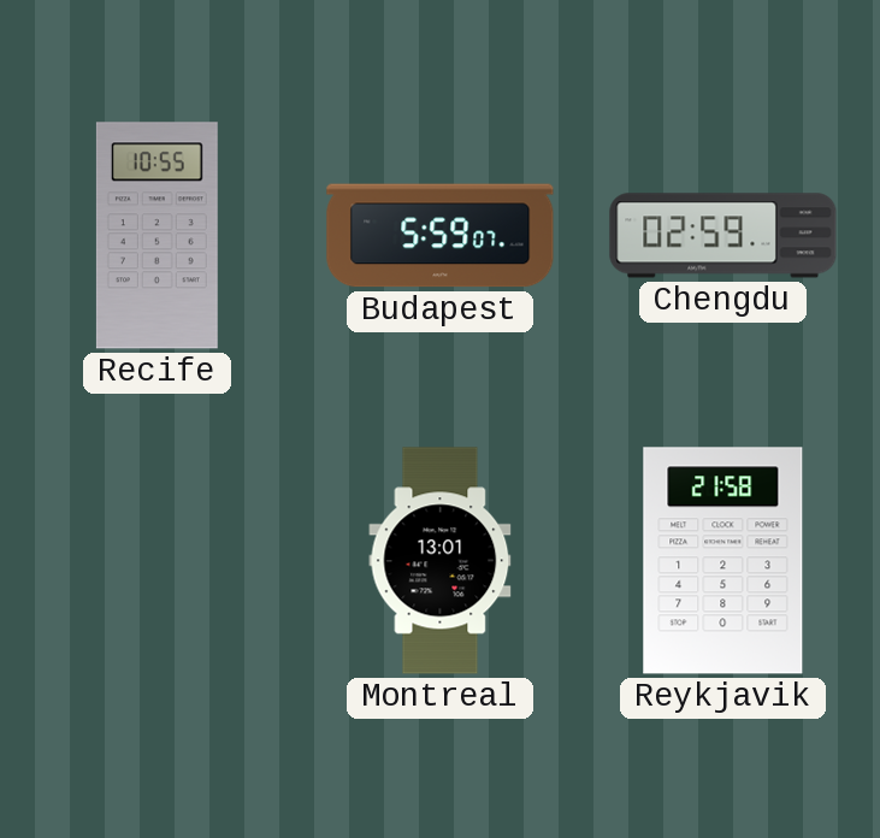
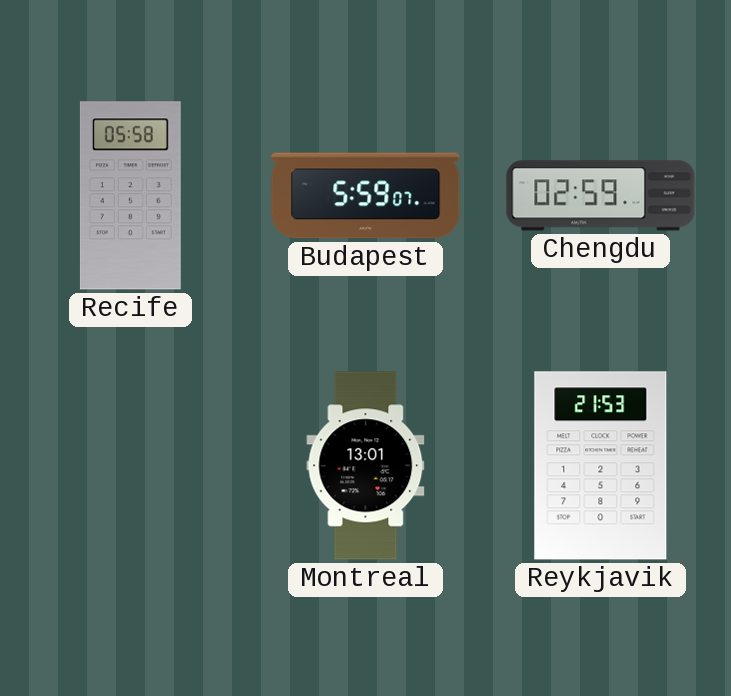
Recife: 10:55 -> 05:58
Reykjavik: 21:58 -> 21:53
